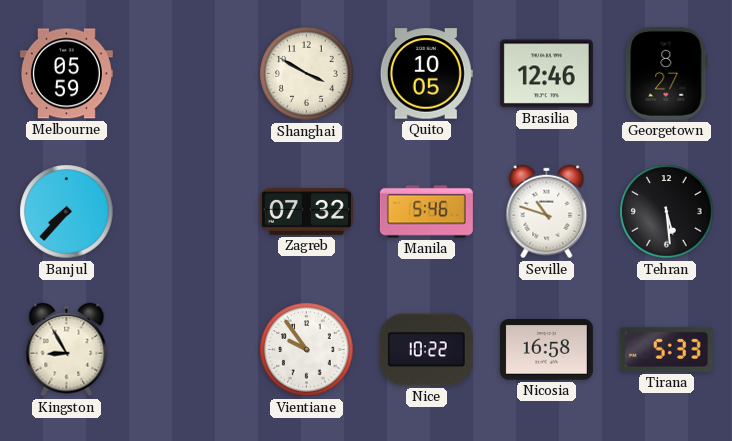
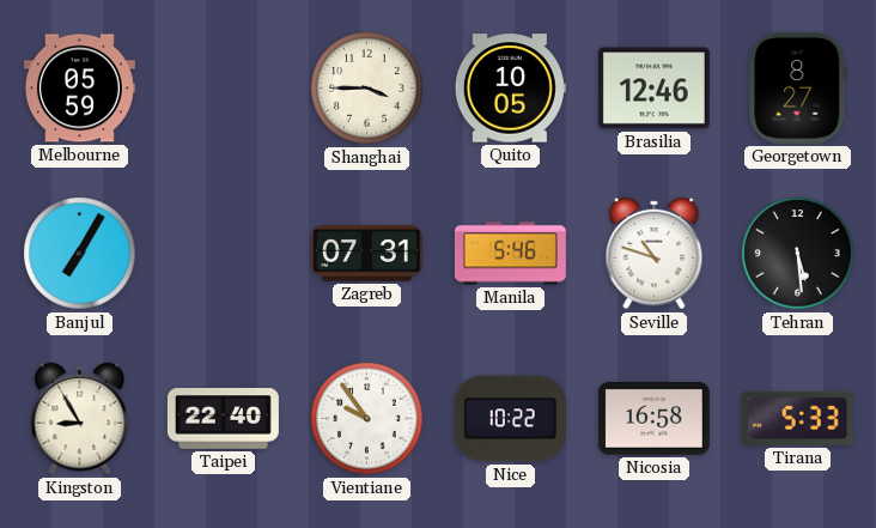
Shanghai: 3:50 -> 3:45
Banjul: 7:37 -> 7:05
Zagreb: 07:32 -> 07:31
Taipei: none -> 22:40
